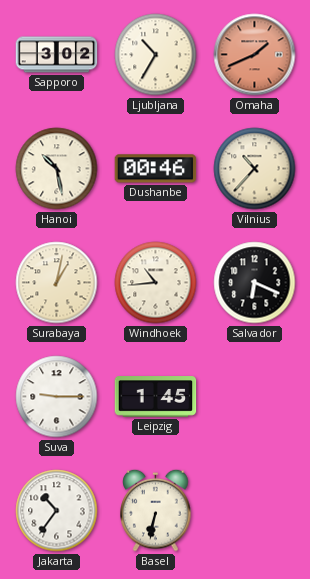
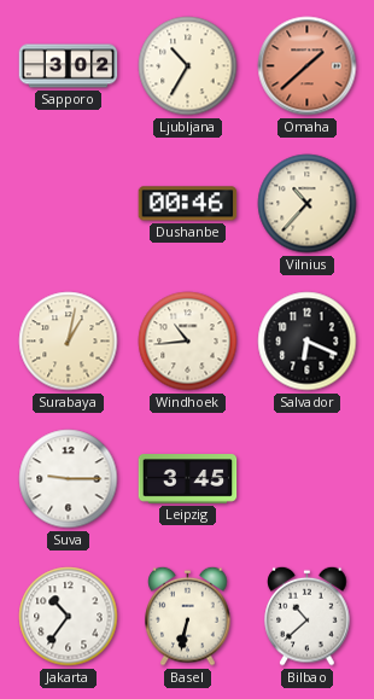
Omaha: 1:41 -> 1:38
Hanoi: 10:28 -> none
Leipzig: 1:45 -> 3:45
Bilbao: none -> 10:38
